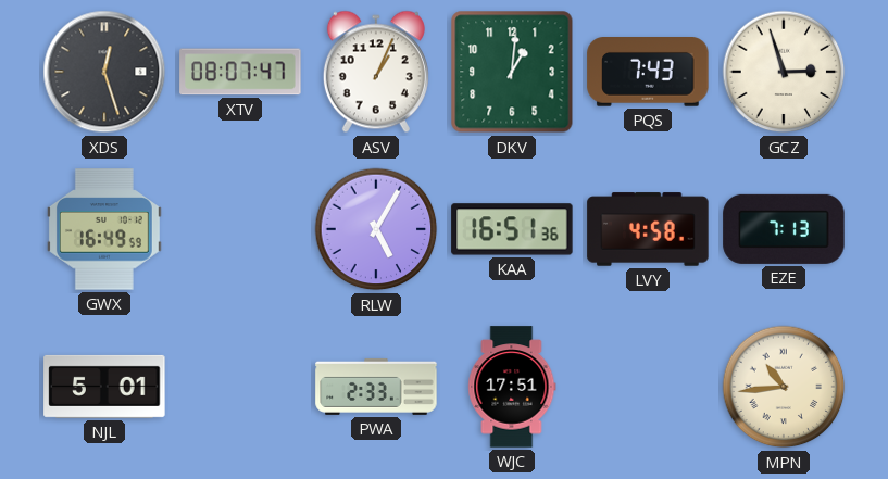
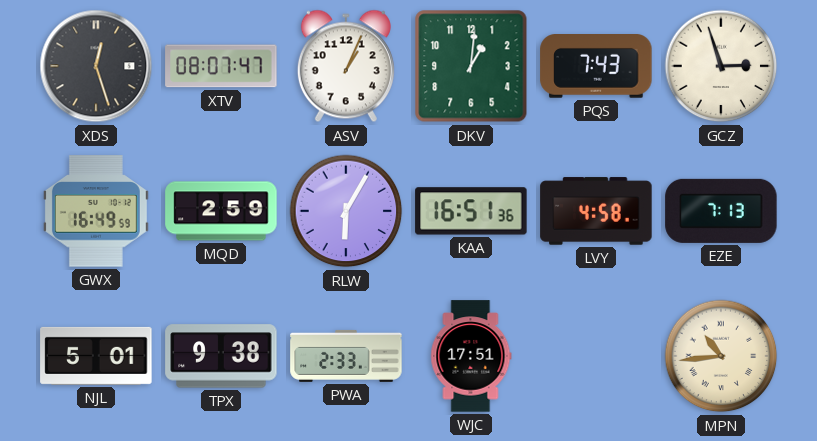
MQD: none -> 2:59
RLW: 5:05 -> 6:05
TPX: none -> 9:38
